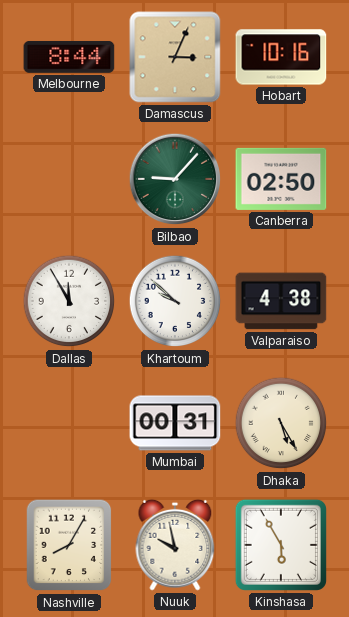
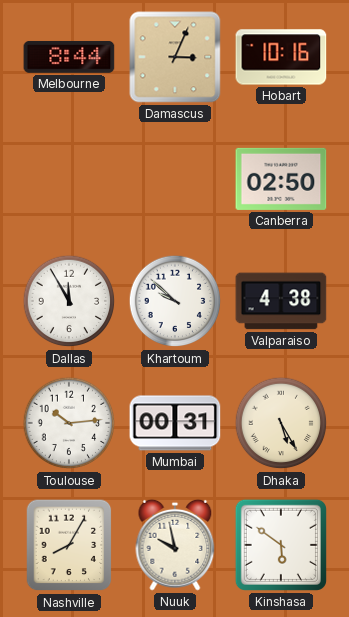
Bilbao: 9:07 -> none
Toulouse: none -> 10:14
Kinshasa: 5:55 -> 5:51
